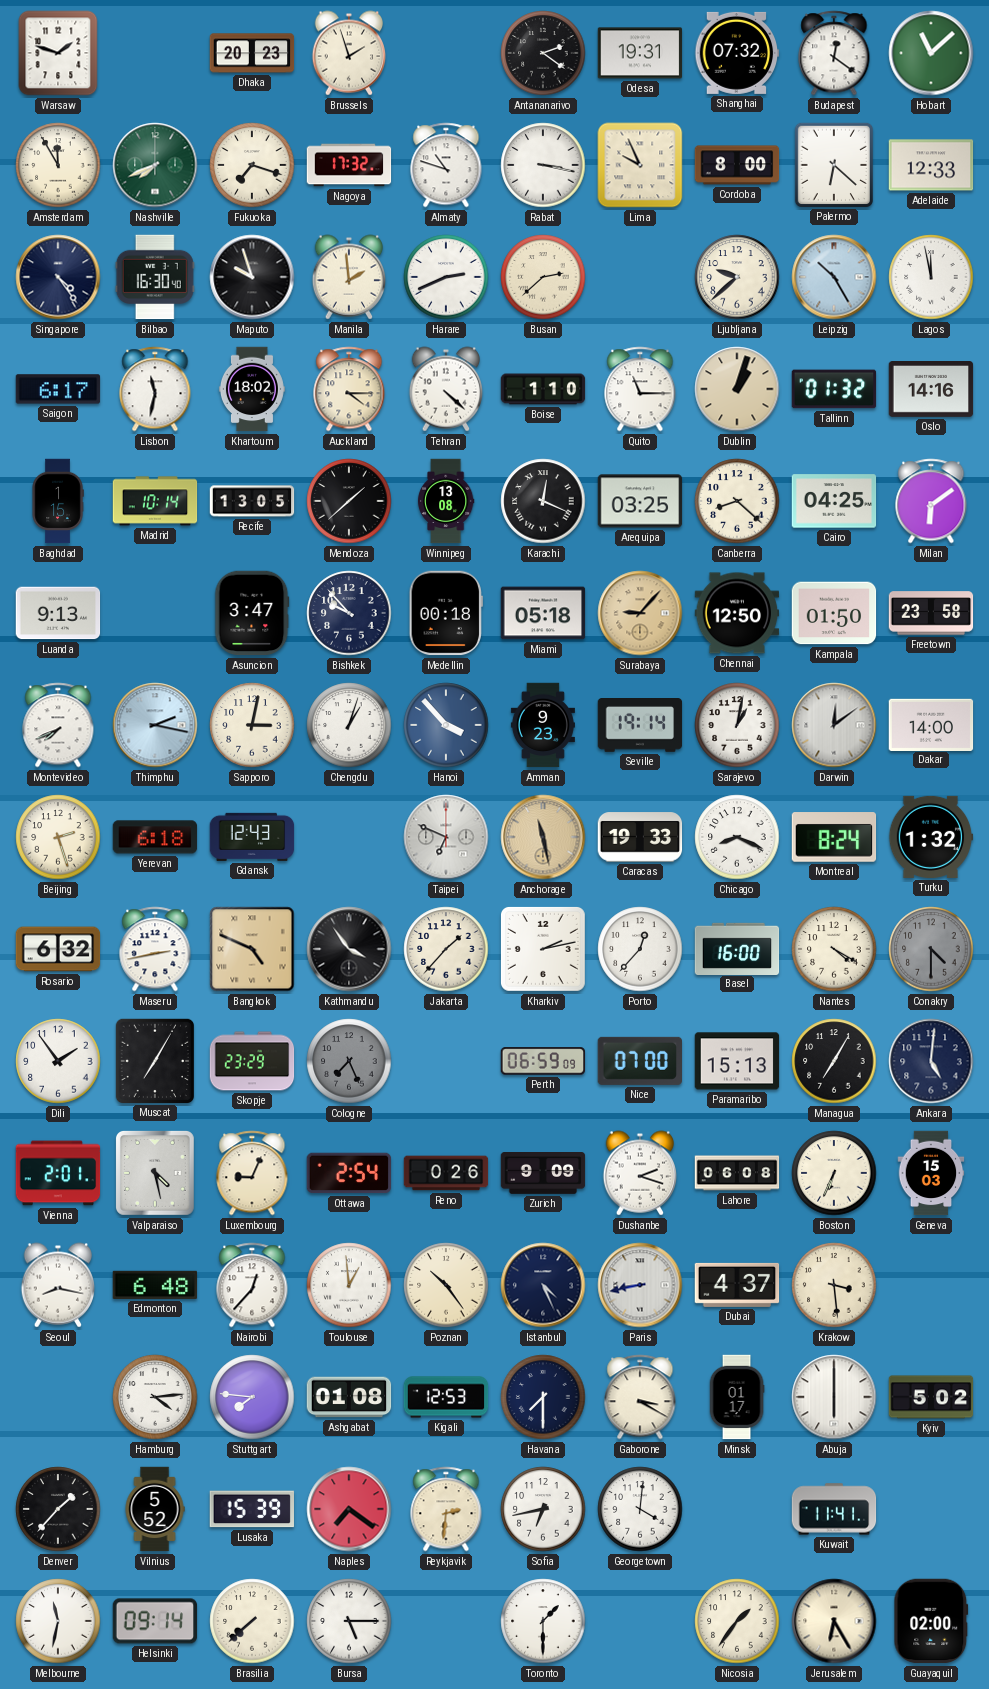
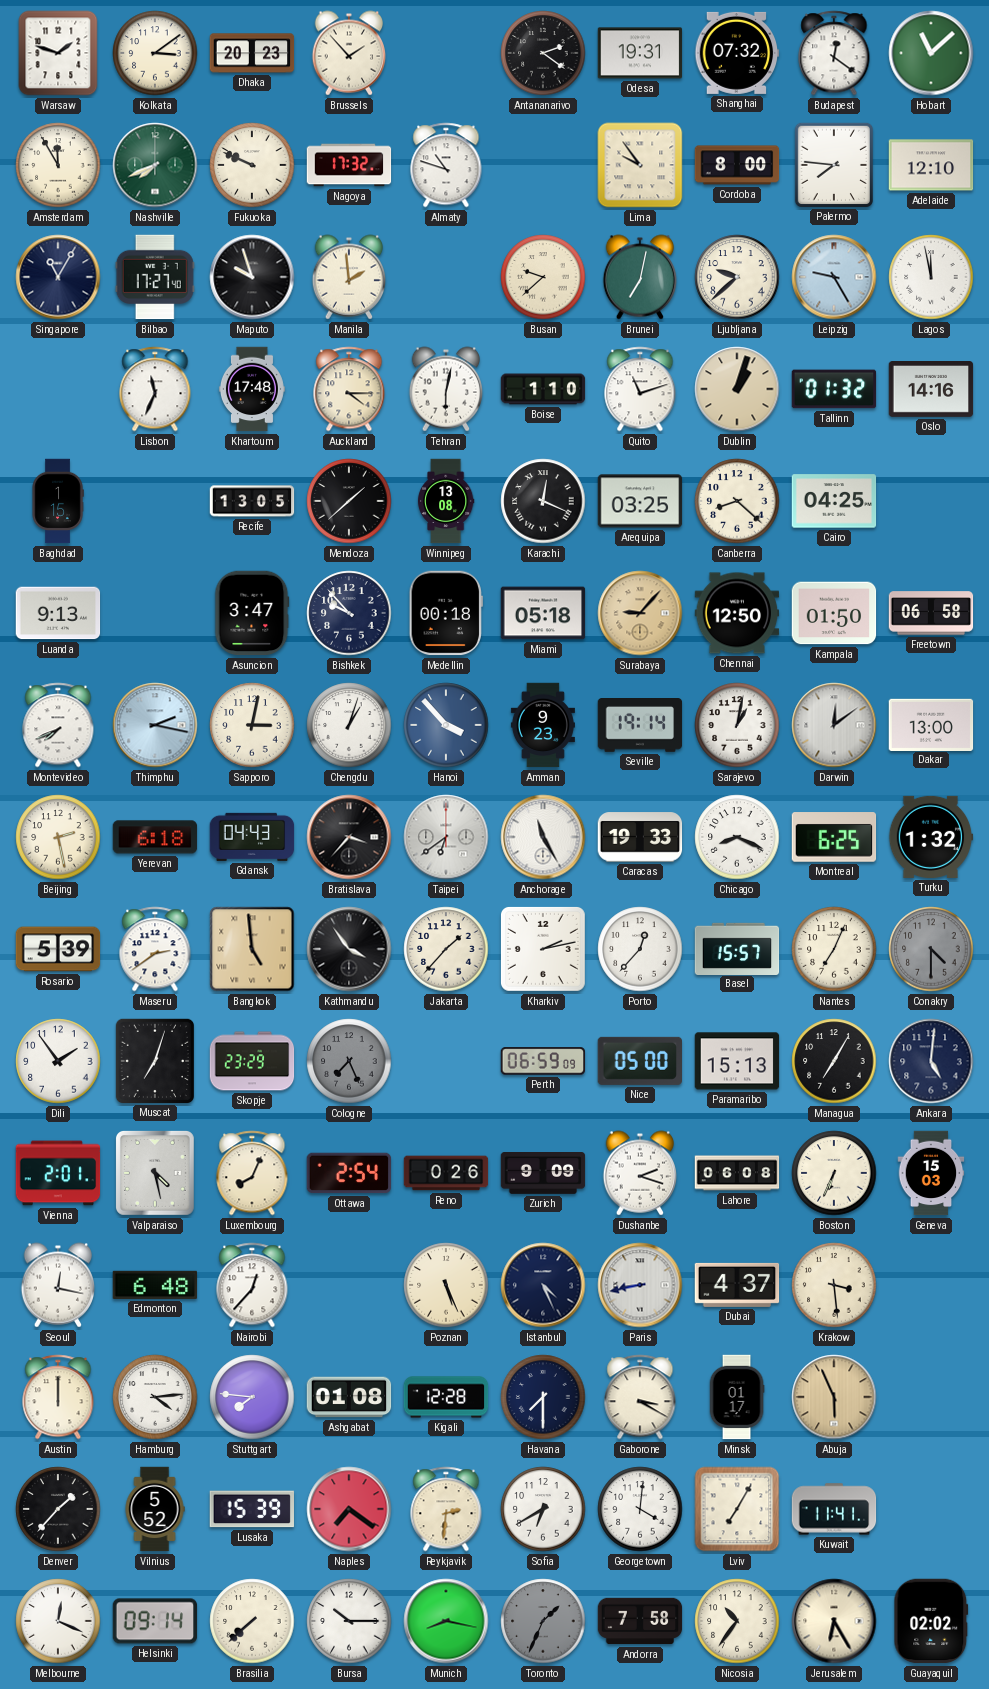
Kolkata: none -> 3:09
Brussels: 1:57 -> 1:53
Fukuoka: 7:18 -> 9:49
Rabat: 3:17 -> none
Lima: 9:56 -> 9:54
Palermo: 6:22 -> 7:46
Adelaide: 12:33 -> 12:10
Singapore: 4:24 -> 11:05
Bilbao: 16:30 -> 17:27
Harare: 2:41 -> none
Busan: 2:38 -> 9:38
Brunei: none -> 7:02
Leipzig: 10:25 -> 9:25
Saigon: 6:17 -> none
Lisbon: 11:32 -> 11:34
Khartoum: 18:02 -> 17:48
Tehran: 4:22 -> 6:02
Quito: 11:15 -> 11:12
Madrid: 10:14 -> none
Milan: 6:09 -> none
Freetown: 23:58 -> 06:58
Dakar: 14:00 -> 13:00
Beijing: 2:27 -> 2:28
Gdansk: 12:43 -> 04:43
Bratislava: none -> 3:37
Taipei: 6:49 -> 6:39
Anchorage: 11:28 -> 11:25
Anchorage dial: champagne -> white
Montreal: 8:24 -> 6:25
Rosario: 6:32 -> 5:39
Maseru: 2:43 -> 2:39
Bangkok: 4:49 -> 4:59
Basel: 16:00 -> 15:57
Nantes: 4:20 -> 7:04
Muscat: 7:05 -> 7:03
Nice: 07:00 -> 05:00
Luxembourg: 9:04 -> 8:04
Seoul: 8:17 -> 12:17
Toulouse: 12:59 -> none
Poznan: 10:24 -> 5:26
Austin: none -> 12:00
Kigali: 12:53 -> 12:28
Abuja: 6:00 -> 5:56
Abuja dial: white -> champagne
Kyiv: 5:02 -> none
Sofia: 6:43 -> 6:40
Lviv: none -> 7:05
Melbourne: 11:32 -> 12:19
Bursa: 5:15 -> 10:15
Munich: none -> 8:17
Toronto: 1:30 -> 1:34
Toronto dial: white -> grey
Andorra: none -> 7:58
Nicosia: 1:36 -> 10:36
Guayaquil: 02:00 -> 02:02
